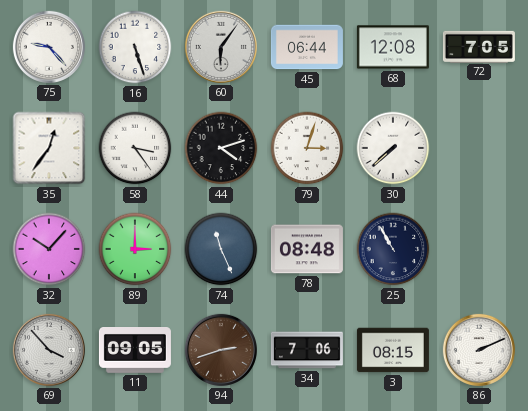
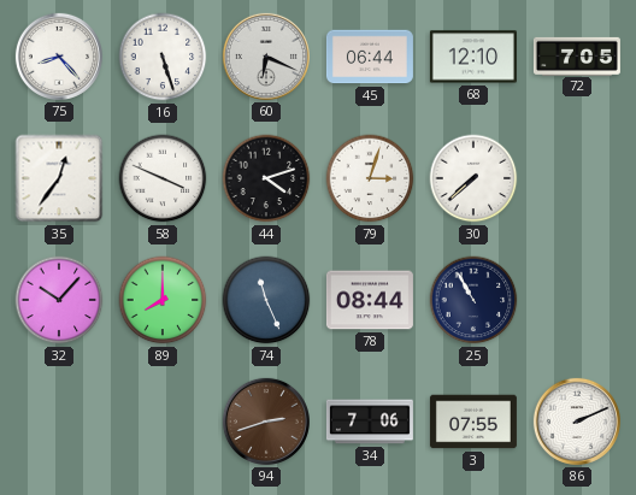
75: 9:23 -> 8:23
60: 6:06 -> 6:19
68: 12:08 -> 12:10
58: 3:24 -> 3:49
89: 3:00 -> 8:00
78: 08:48 -> 08:44
69: 3:53 -> none
11: 09:05 -> none
3: 08:15 -> 07:55
